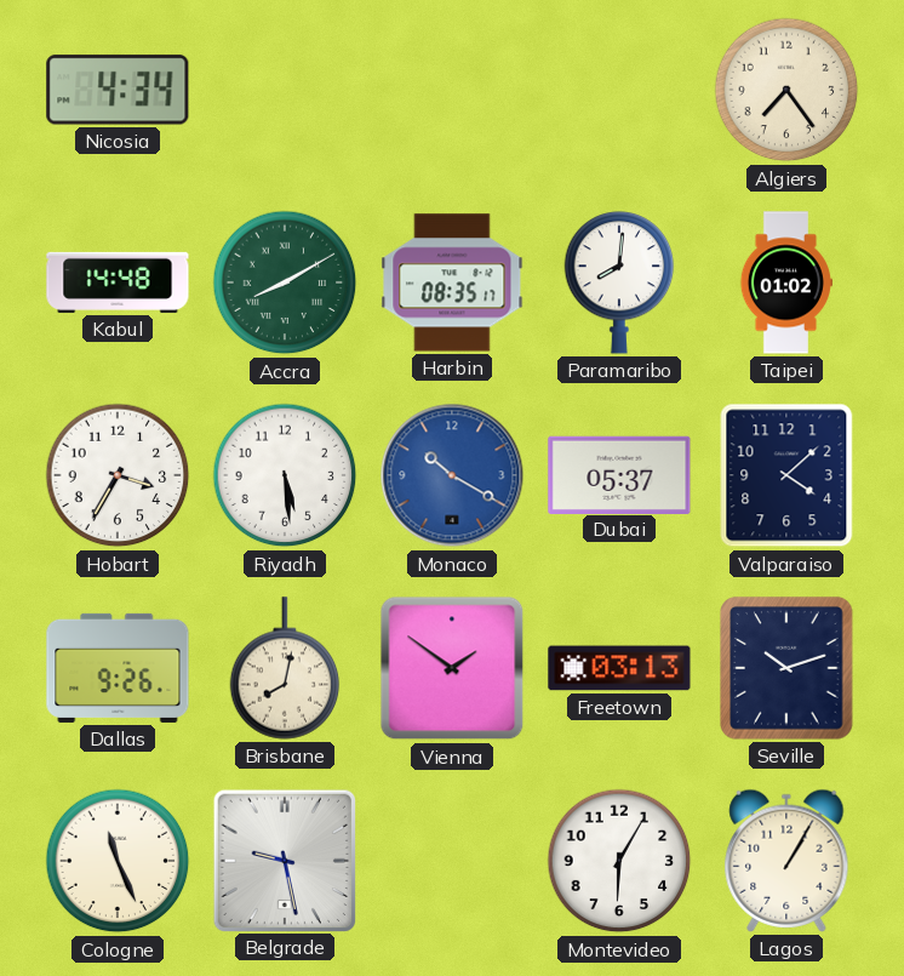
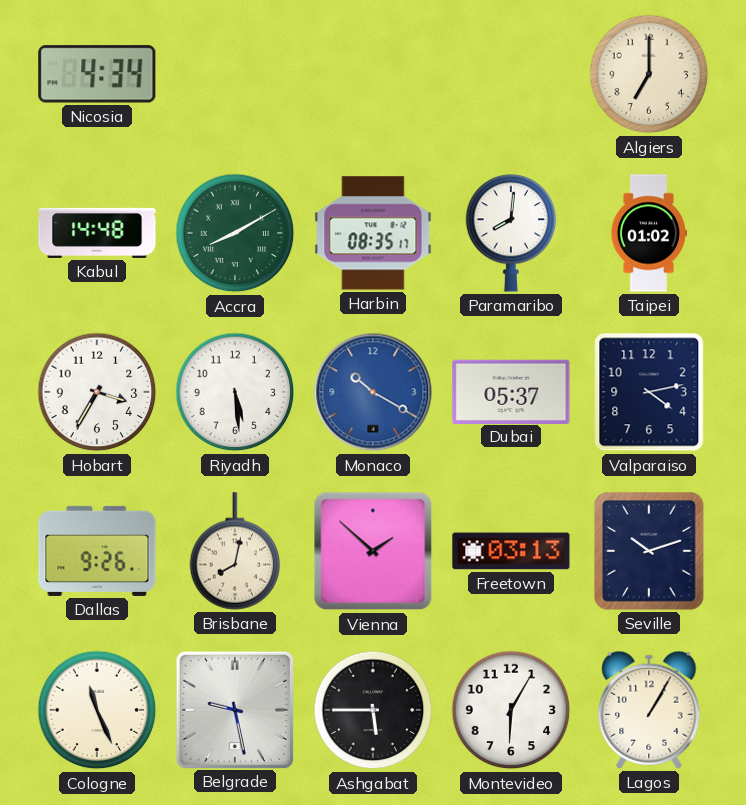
Algiers: 7:24 -> 7:00
Valparaiso: 4:08 -> 4:13
Vienna: 1:51 -> 1:52
Ashgabat: none -> 5:45
